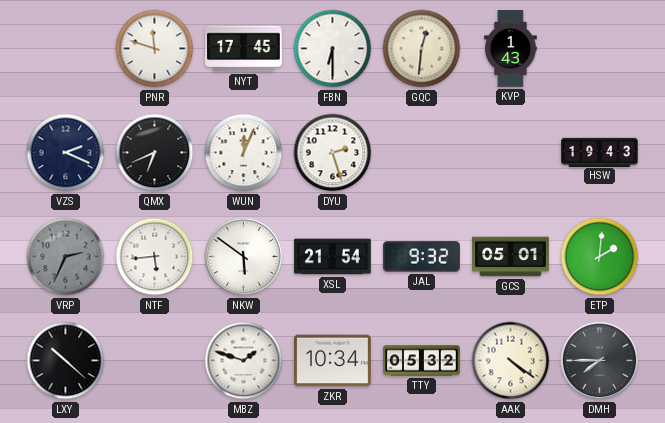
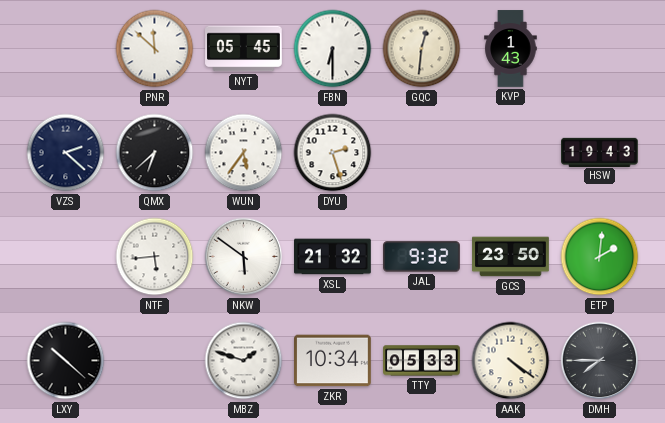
PNR: 11:48 -> 11:52
NYT: 17:45 -> 05:45
VZS: 2:19 -> 2:22
QMX: 6:41 -> 6:38
WUN: 12:04 -> 5:36
VRP: 2:34 -> none
XSL: 21:54 -> 21:32
GCS: 05:01 -> 23:50
TTY: 05:32 -> 05:33
